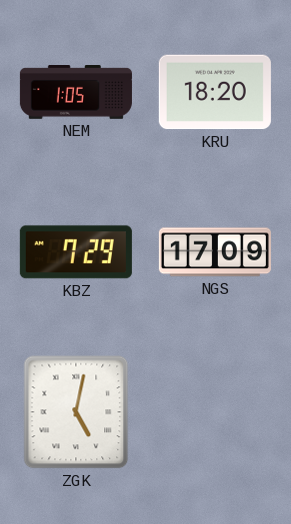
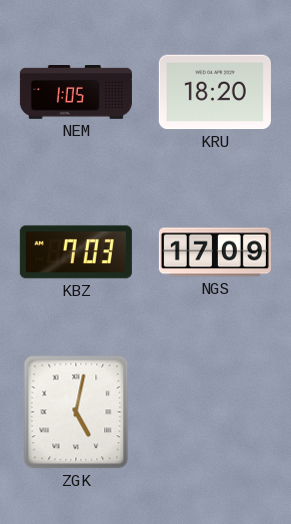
KBZ: 7:29 -> 7:03
